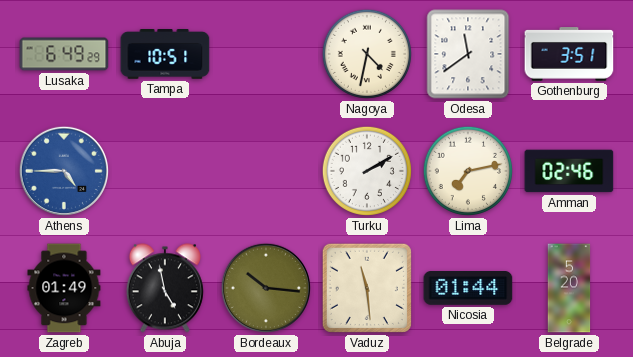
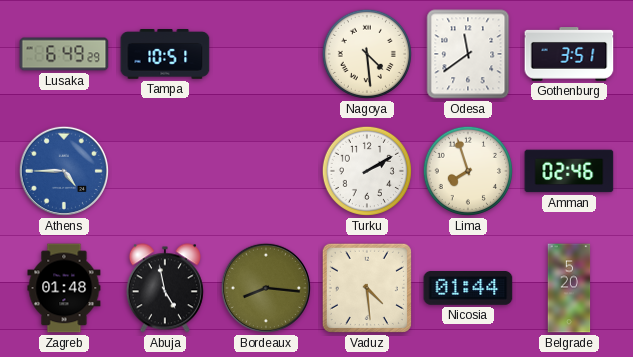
Nagoya: 4:32 -> 4:29
Lima: 7:13 -> 7:57
Zagreb: 01:49 -> 01:48
Bordeaux: 10:16 -> 8:16
Vaduz: 11:29 -> 4:29
